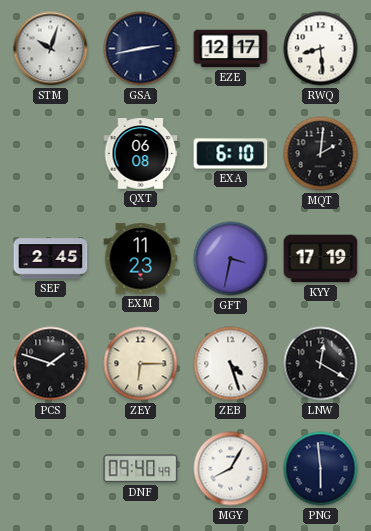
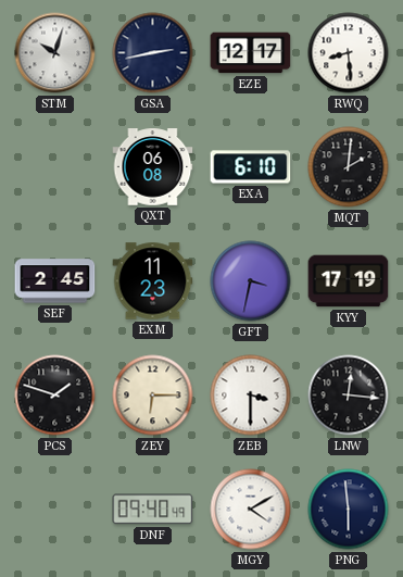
ZEB: 4:27 -> 3:30
LNW: 12:20 -> 12:16
MGY: 8:05 -> 4:10
